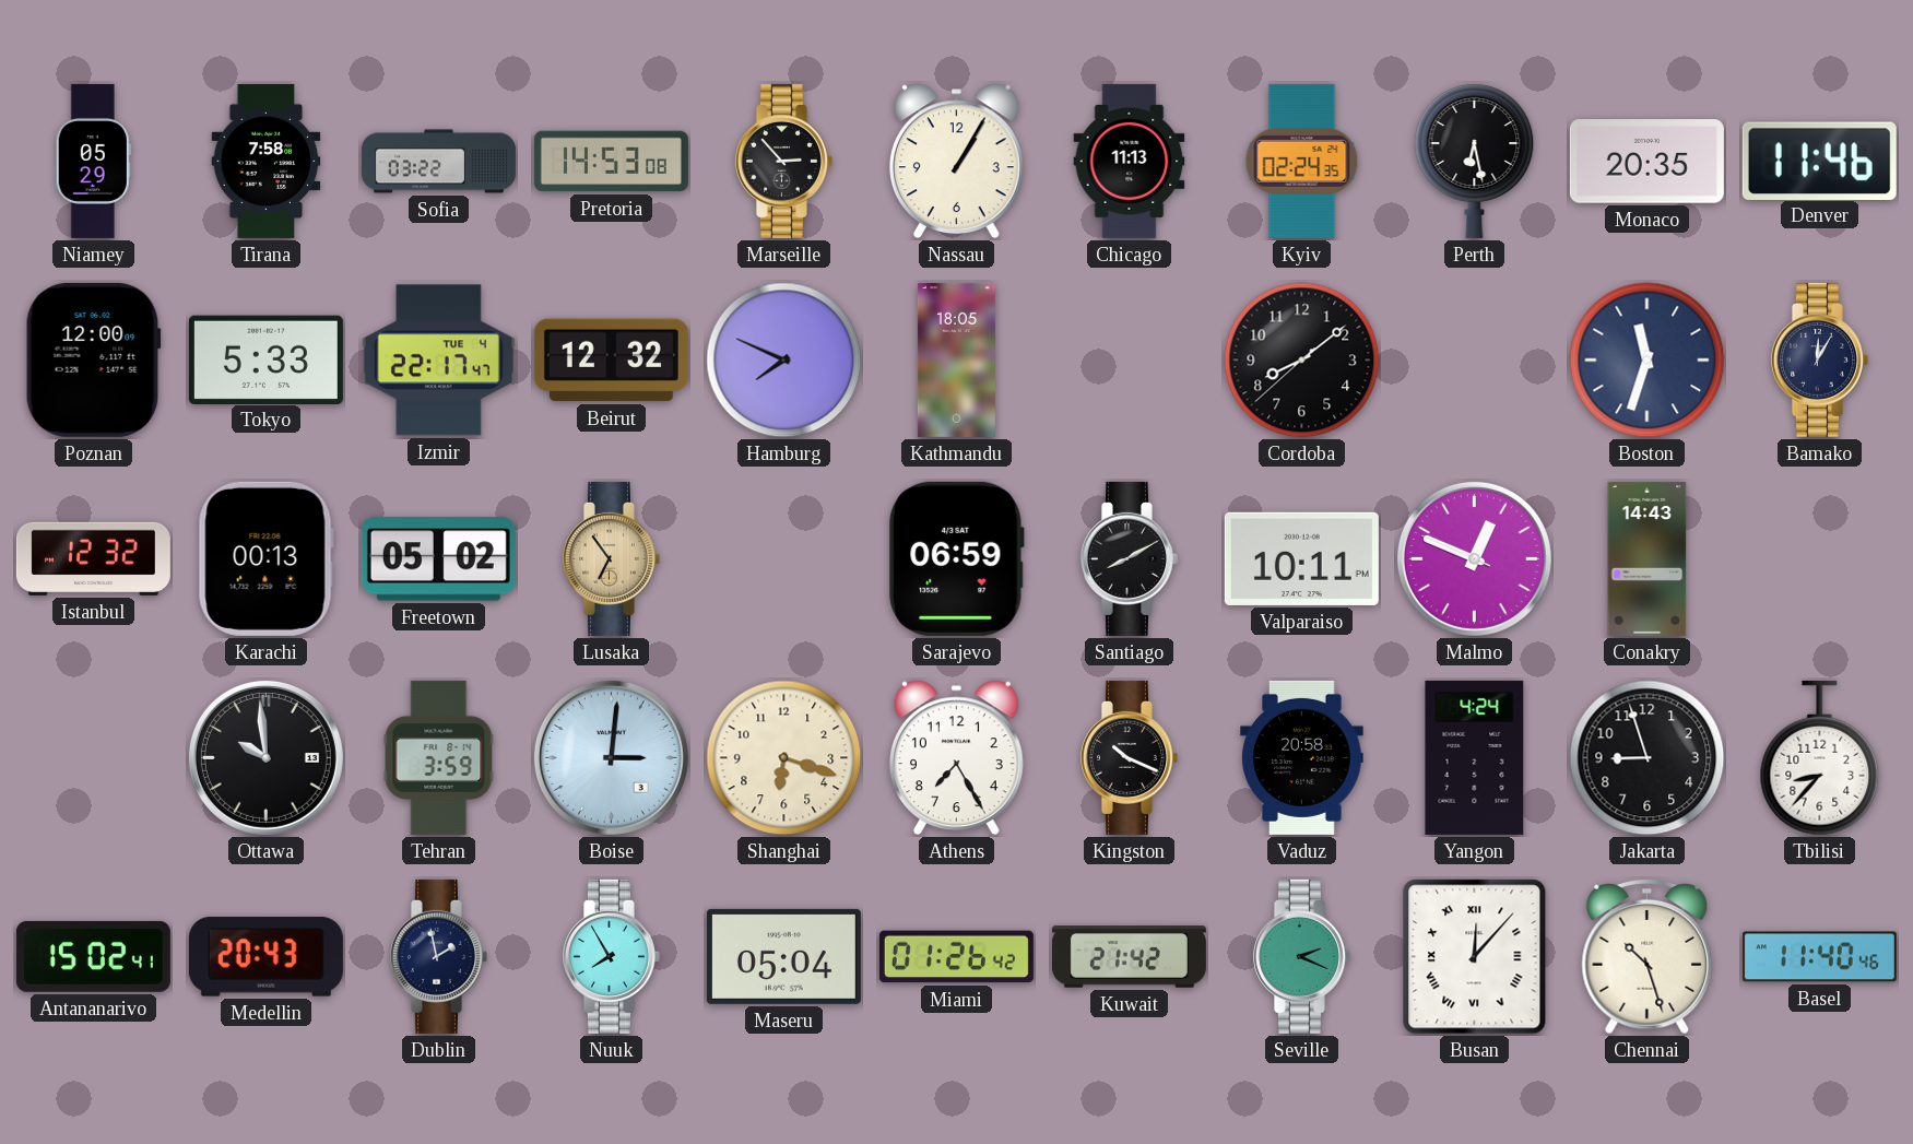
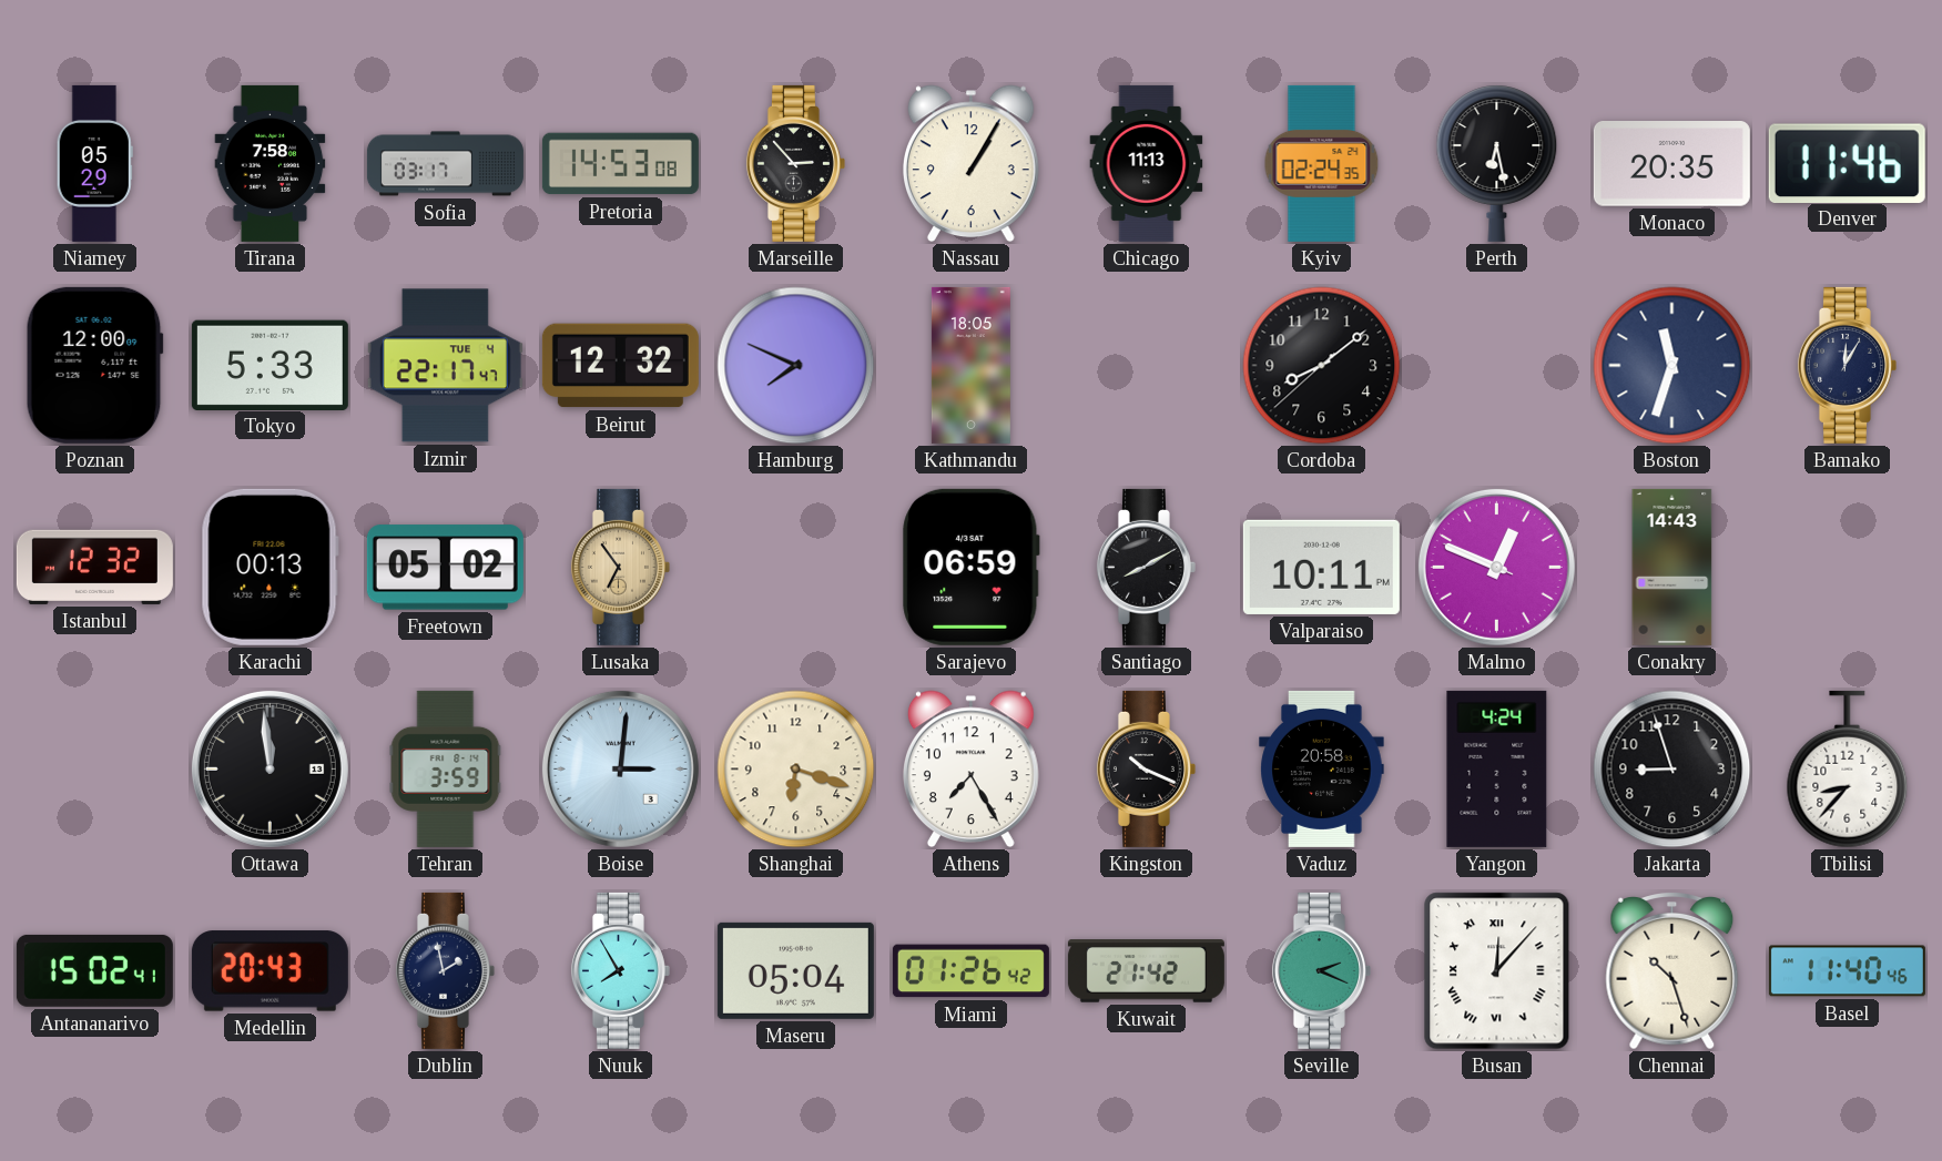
Sofia: 03:22 -> 03:17
Ottawa: 9:59 -> 11:59
